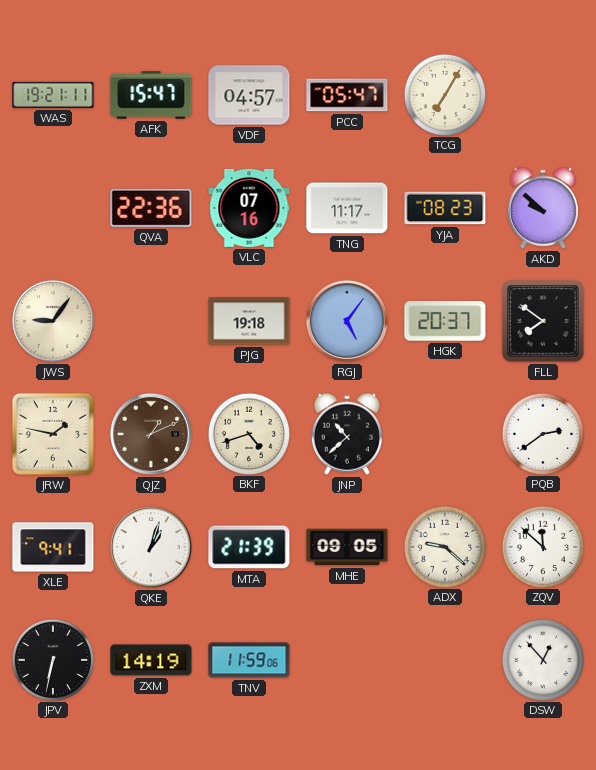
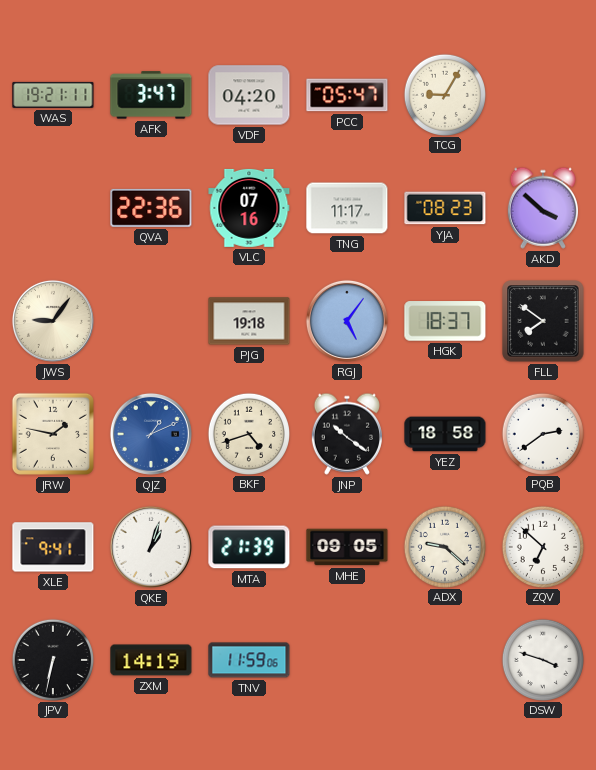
AFK: 15:47 -> 3:47
VDF: 04:57 -> 04:20
TCG: 7:05 -> 9:05
AKD: 9:52 -> 3:52
HGK: 20:37 -> 18:37
QJZ dial: brown -> blue
JNP: 10:38 -> 10:21
YEZ: none -> 18:58
ZQV: 11:52 -> 6:52
DSW: 12:53 -> 3:48
